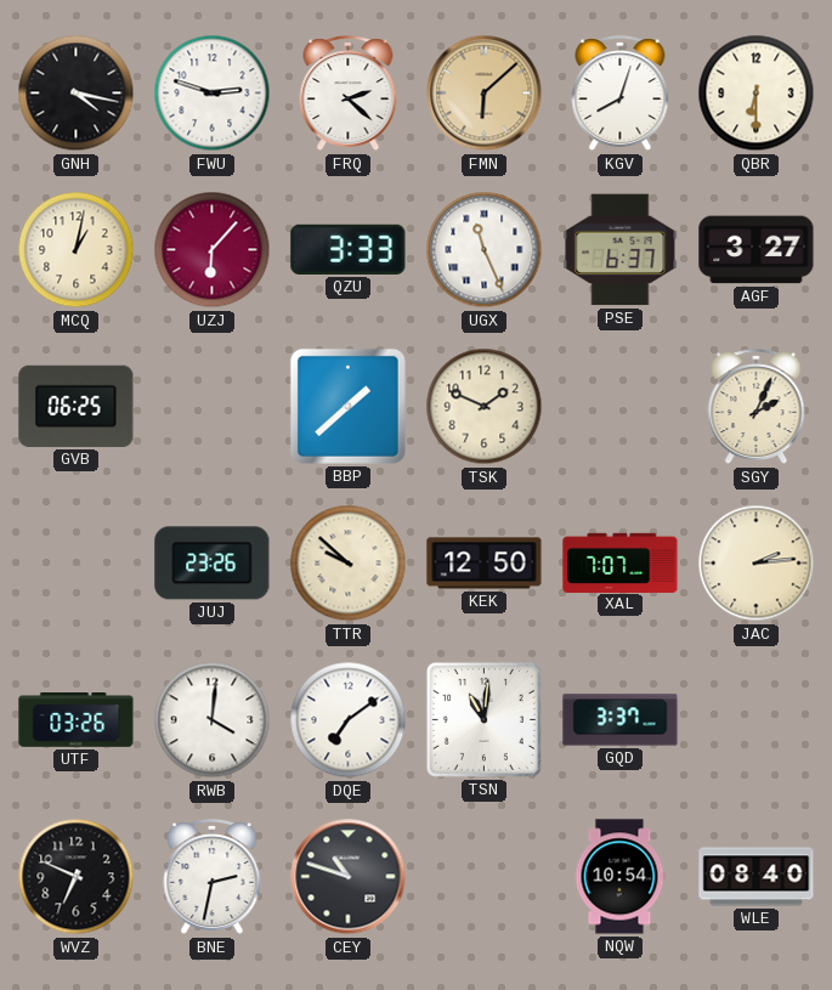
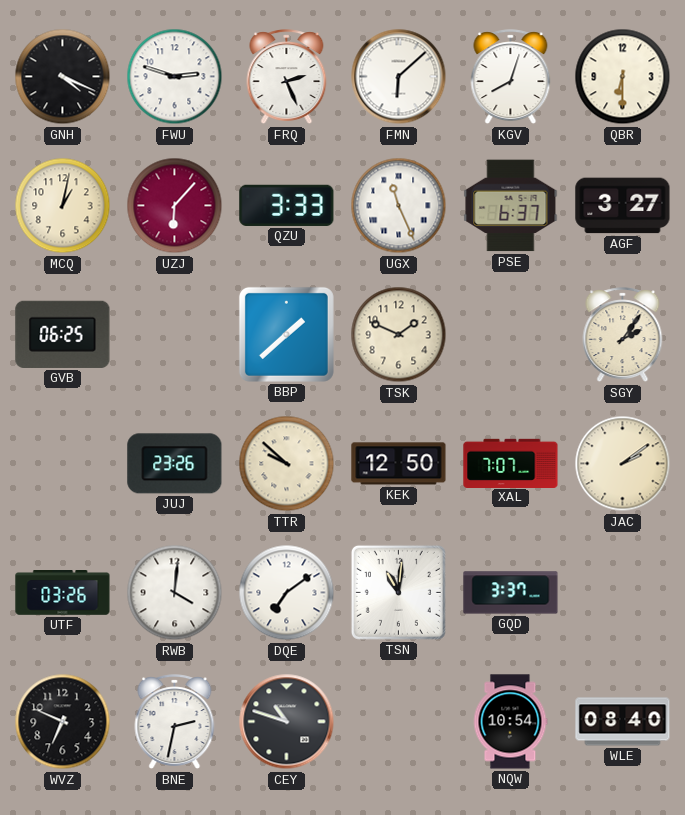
GNH: 4:17 -> 4:19
FRQ: 2:22 -> 2:26
FMN dial: champagne -> white
SGY: 2:04 -> 2:06
JAC: 2:14 -> 2:09
